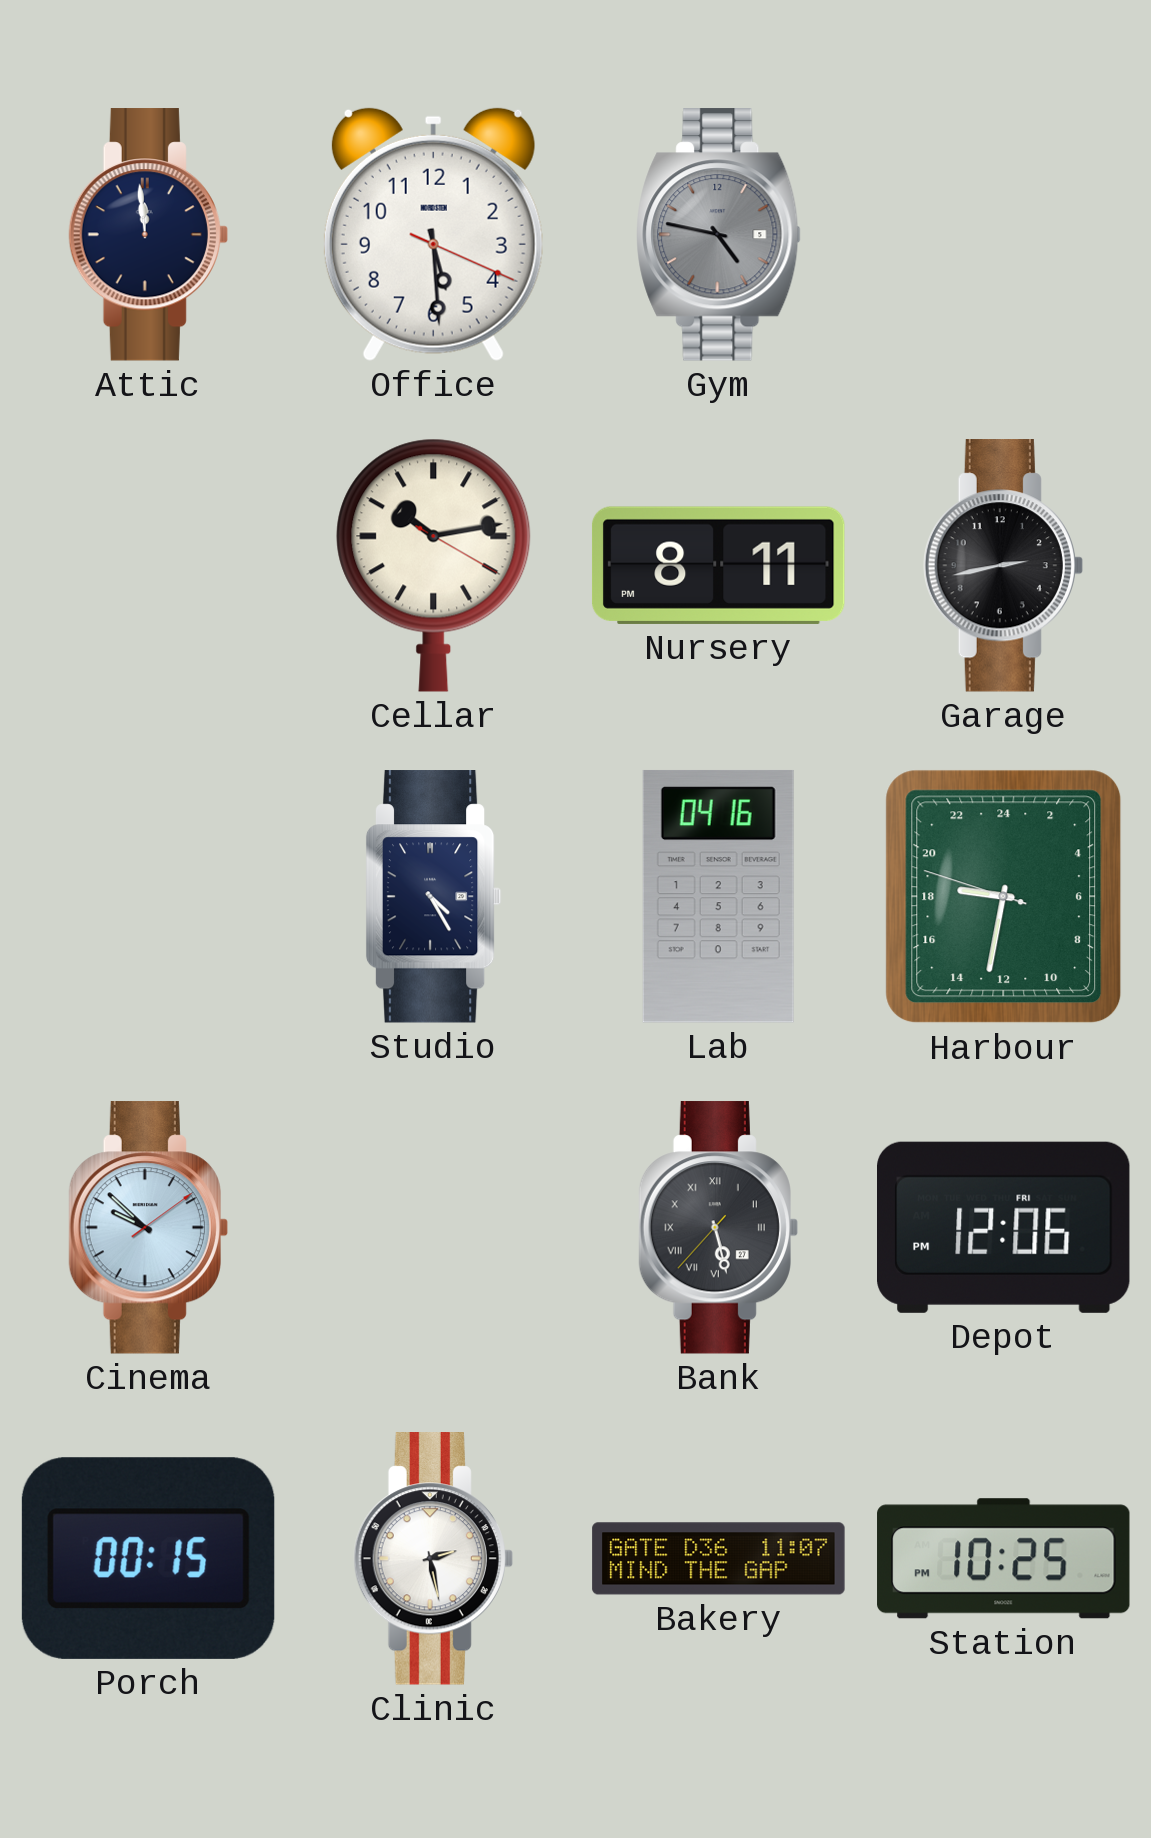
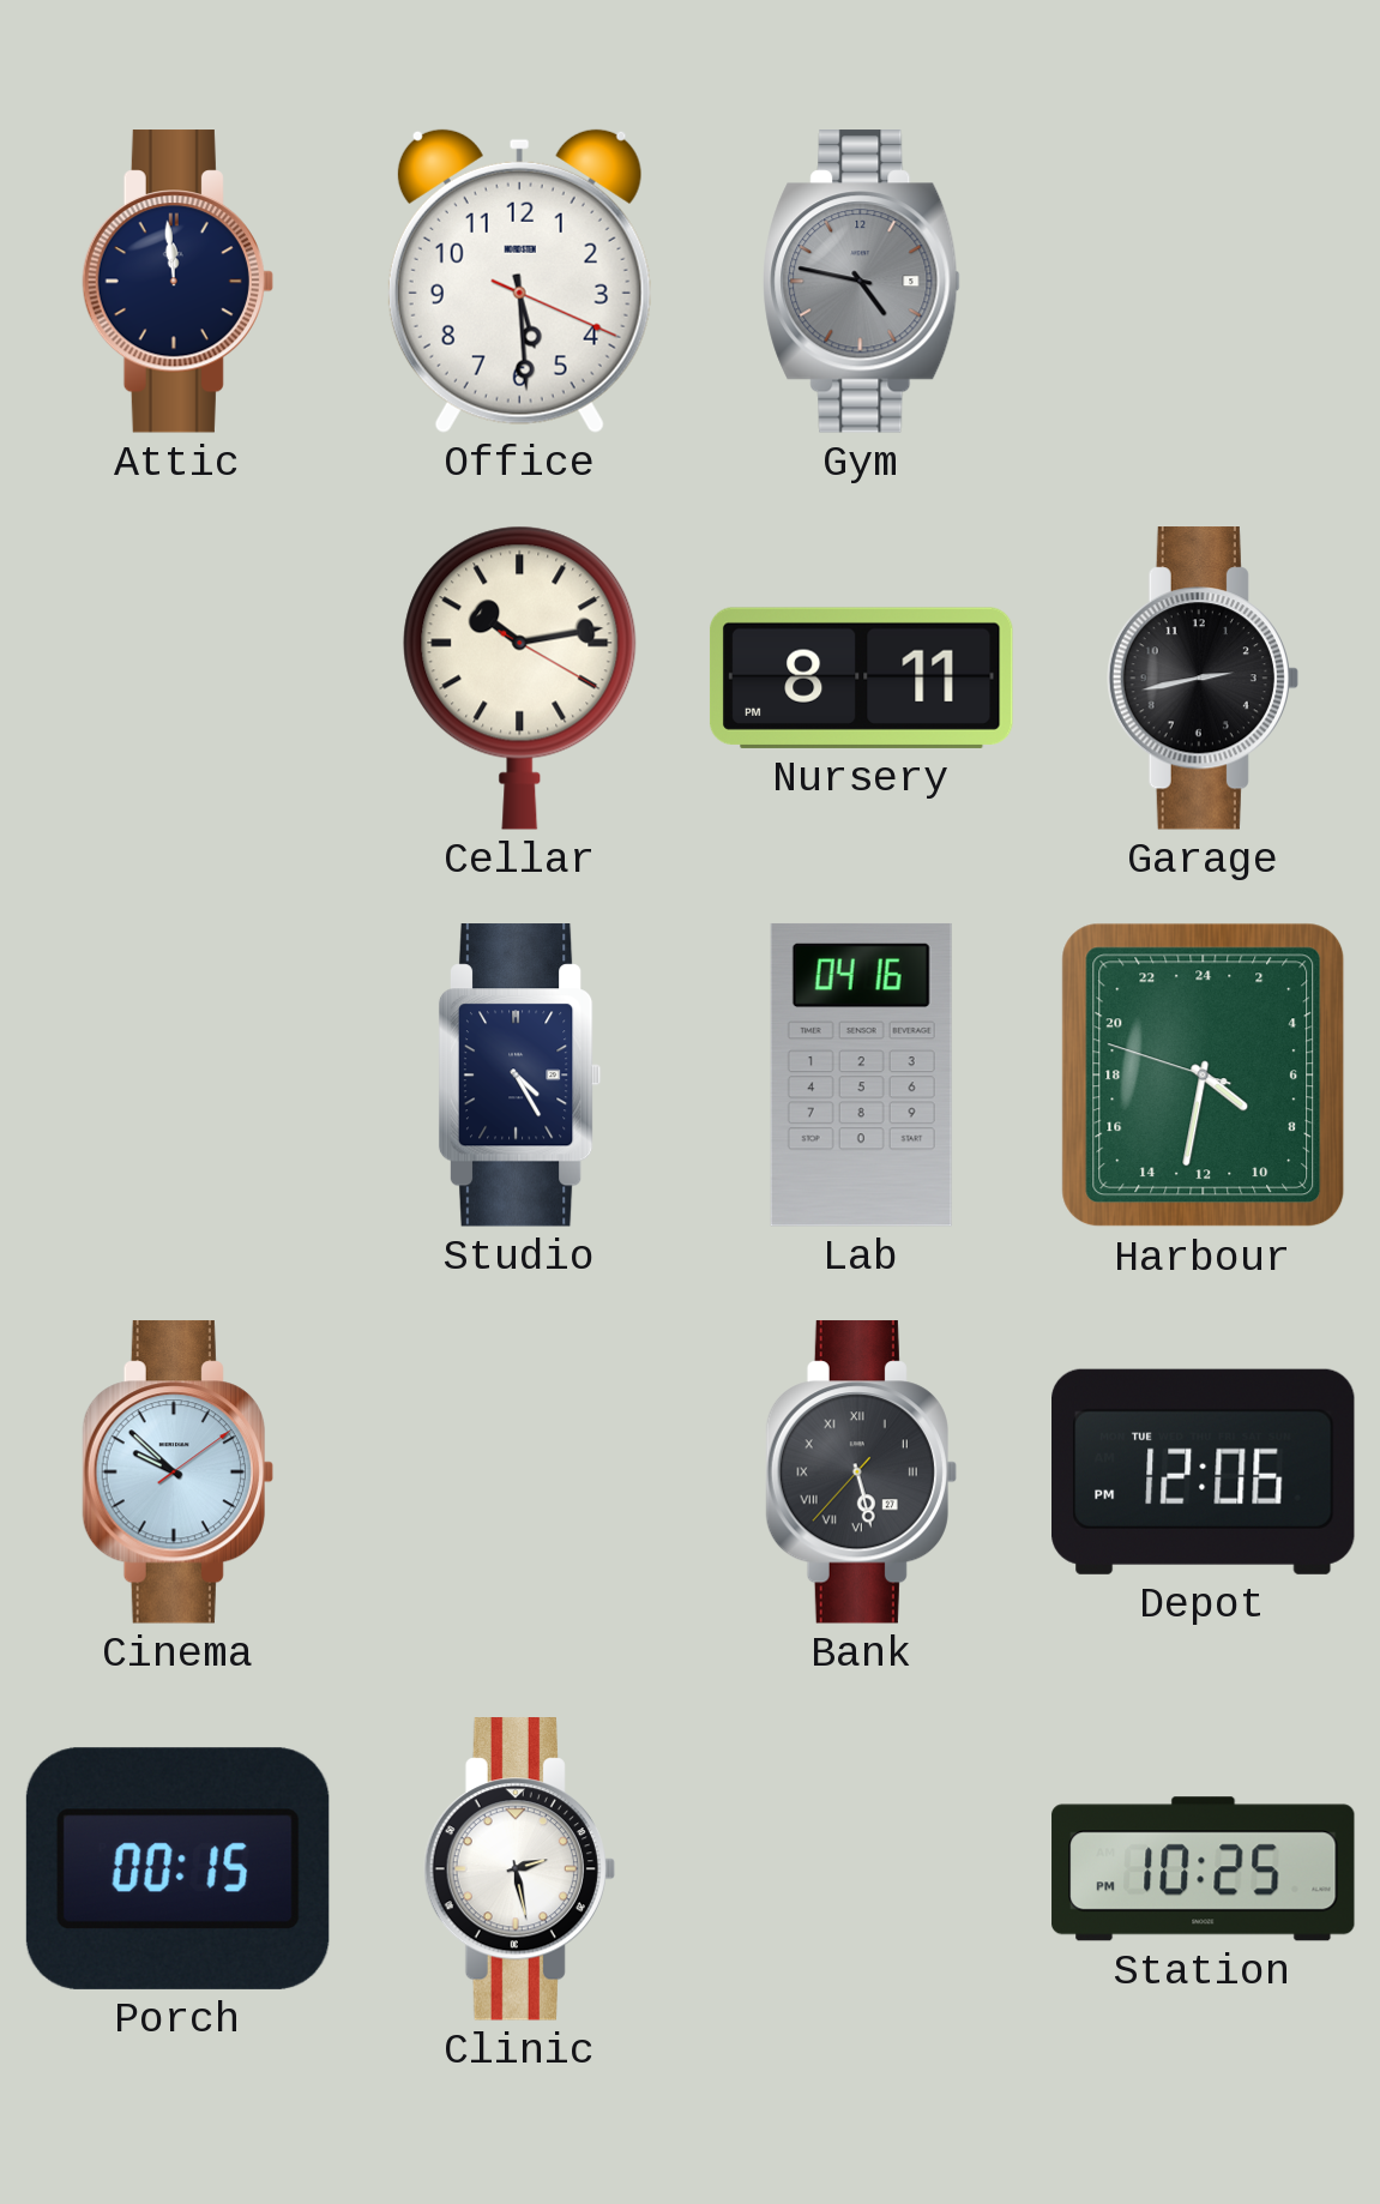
Harbour: 18:31 -> 8:31
Depot date: FRI -> TUE
Bakery: 11:07 -> none
